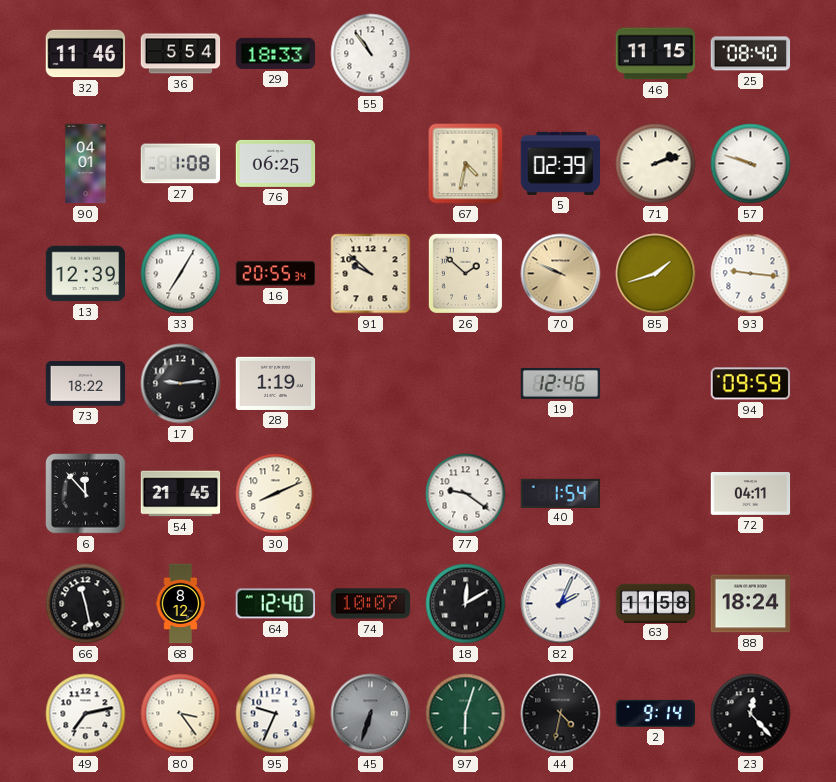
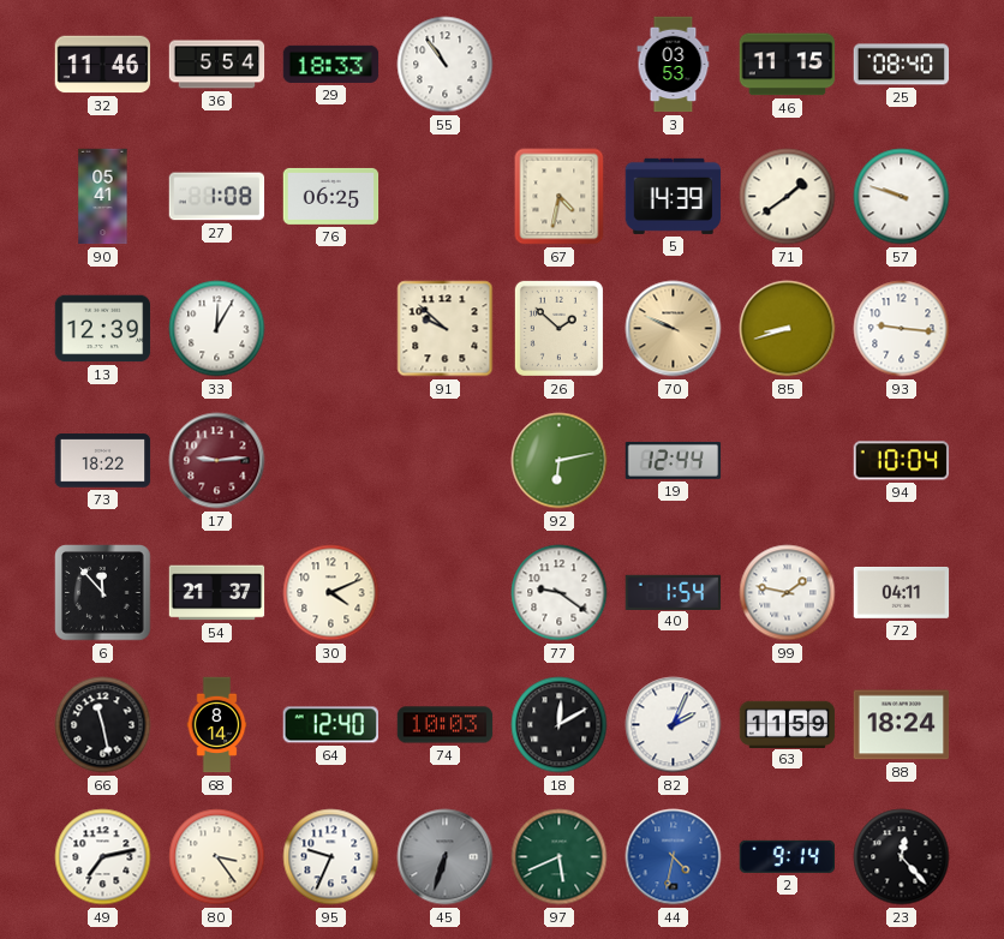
3: none -> 03:53
90: 04:01 -> 05:41
5: 02:39 -> 14:39
71: 2:12 -> 1:39
33: 7:05 -> 12:05
16: 20:55 -> none
85: 1:42 -> 8:42
17 dial: black -> burgundy
28: 1:19 -> none
92: none -> 6:13
19: 12:46 -> 12:44
94: 09:59 -> 10:04
54: 21:45 -> 21:37
30: 8:11 -> 4:11
99: none -> 1:47
68: 8:12 -> 8:14
74: 10:07 -> 10:03
63: 11:58 -> 11:59
97: 6:03 -> 5:41
44 dial: black -> blue
